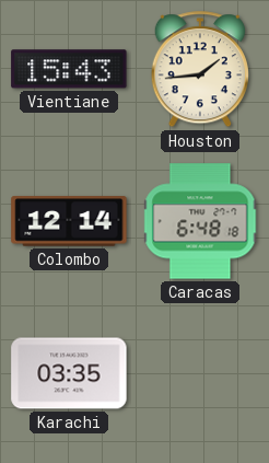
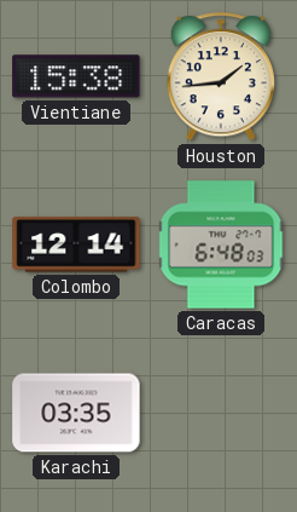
Vientiane: 15:43 -> 15:38
Caracas: 6:48:18 -> 6:48:03
